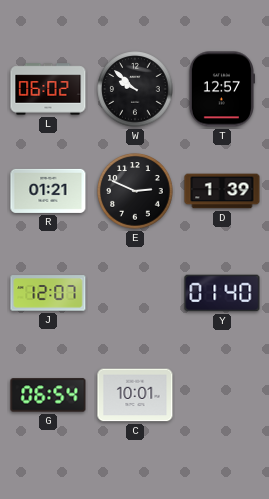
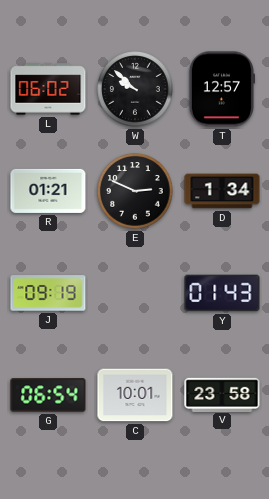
D: 1:39 -> 1:34
J: 12:07 -> 09:19
Y: 01:40 -> 01:43
V: none -> 23:58
